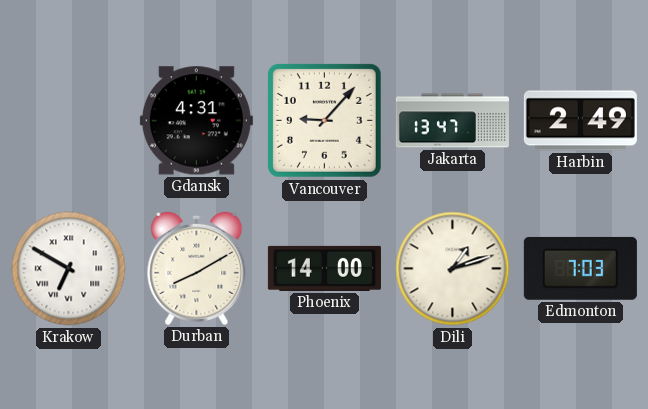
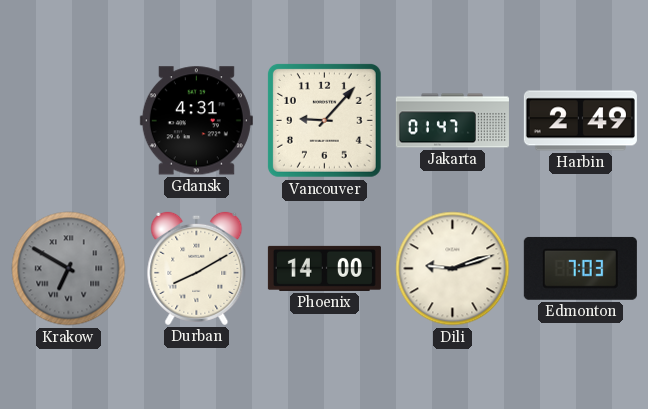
Jakarta: 13:47 -> 01:47
Krakow dial: white -> grey
Dili: 1:12 -> 9:12
